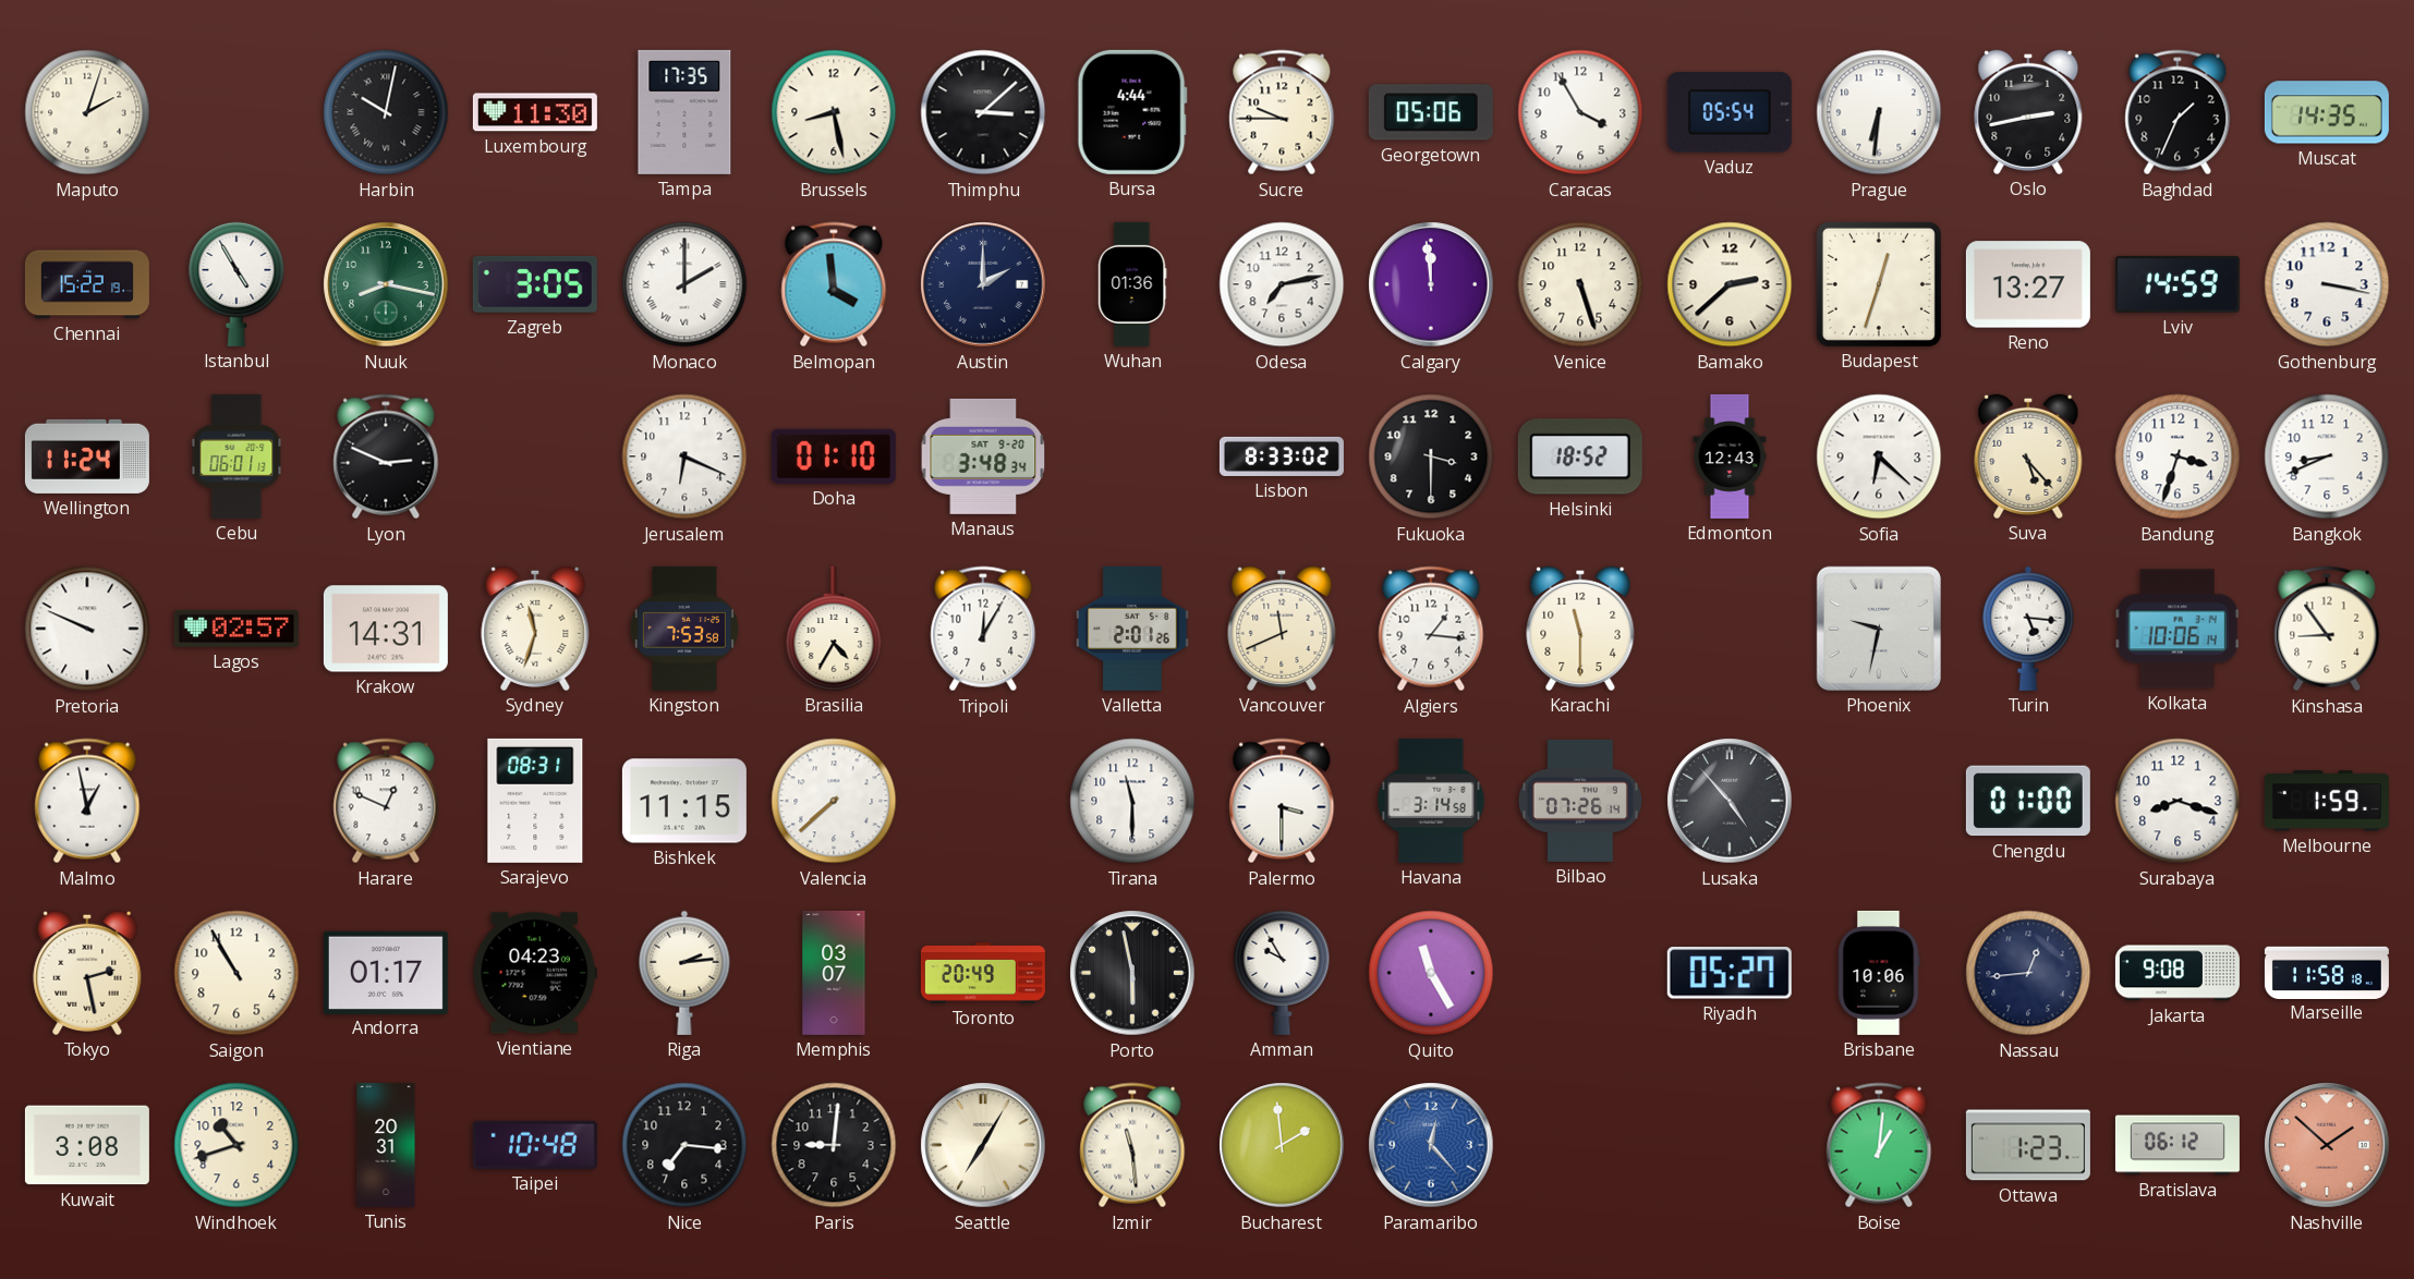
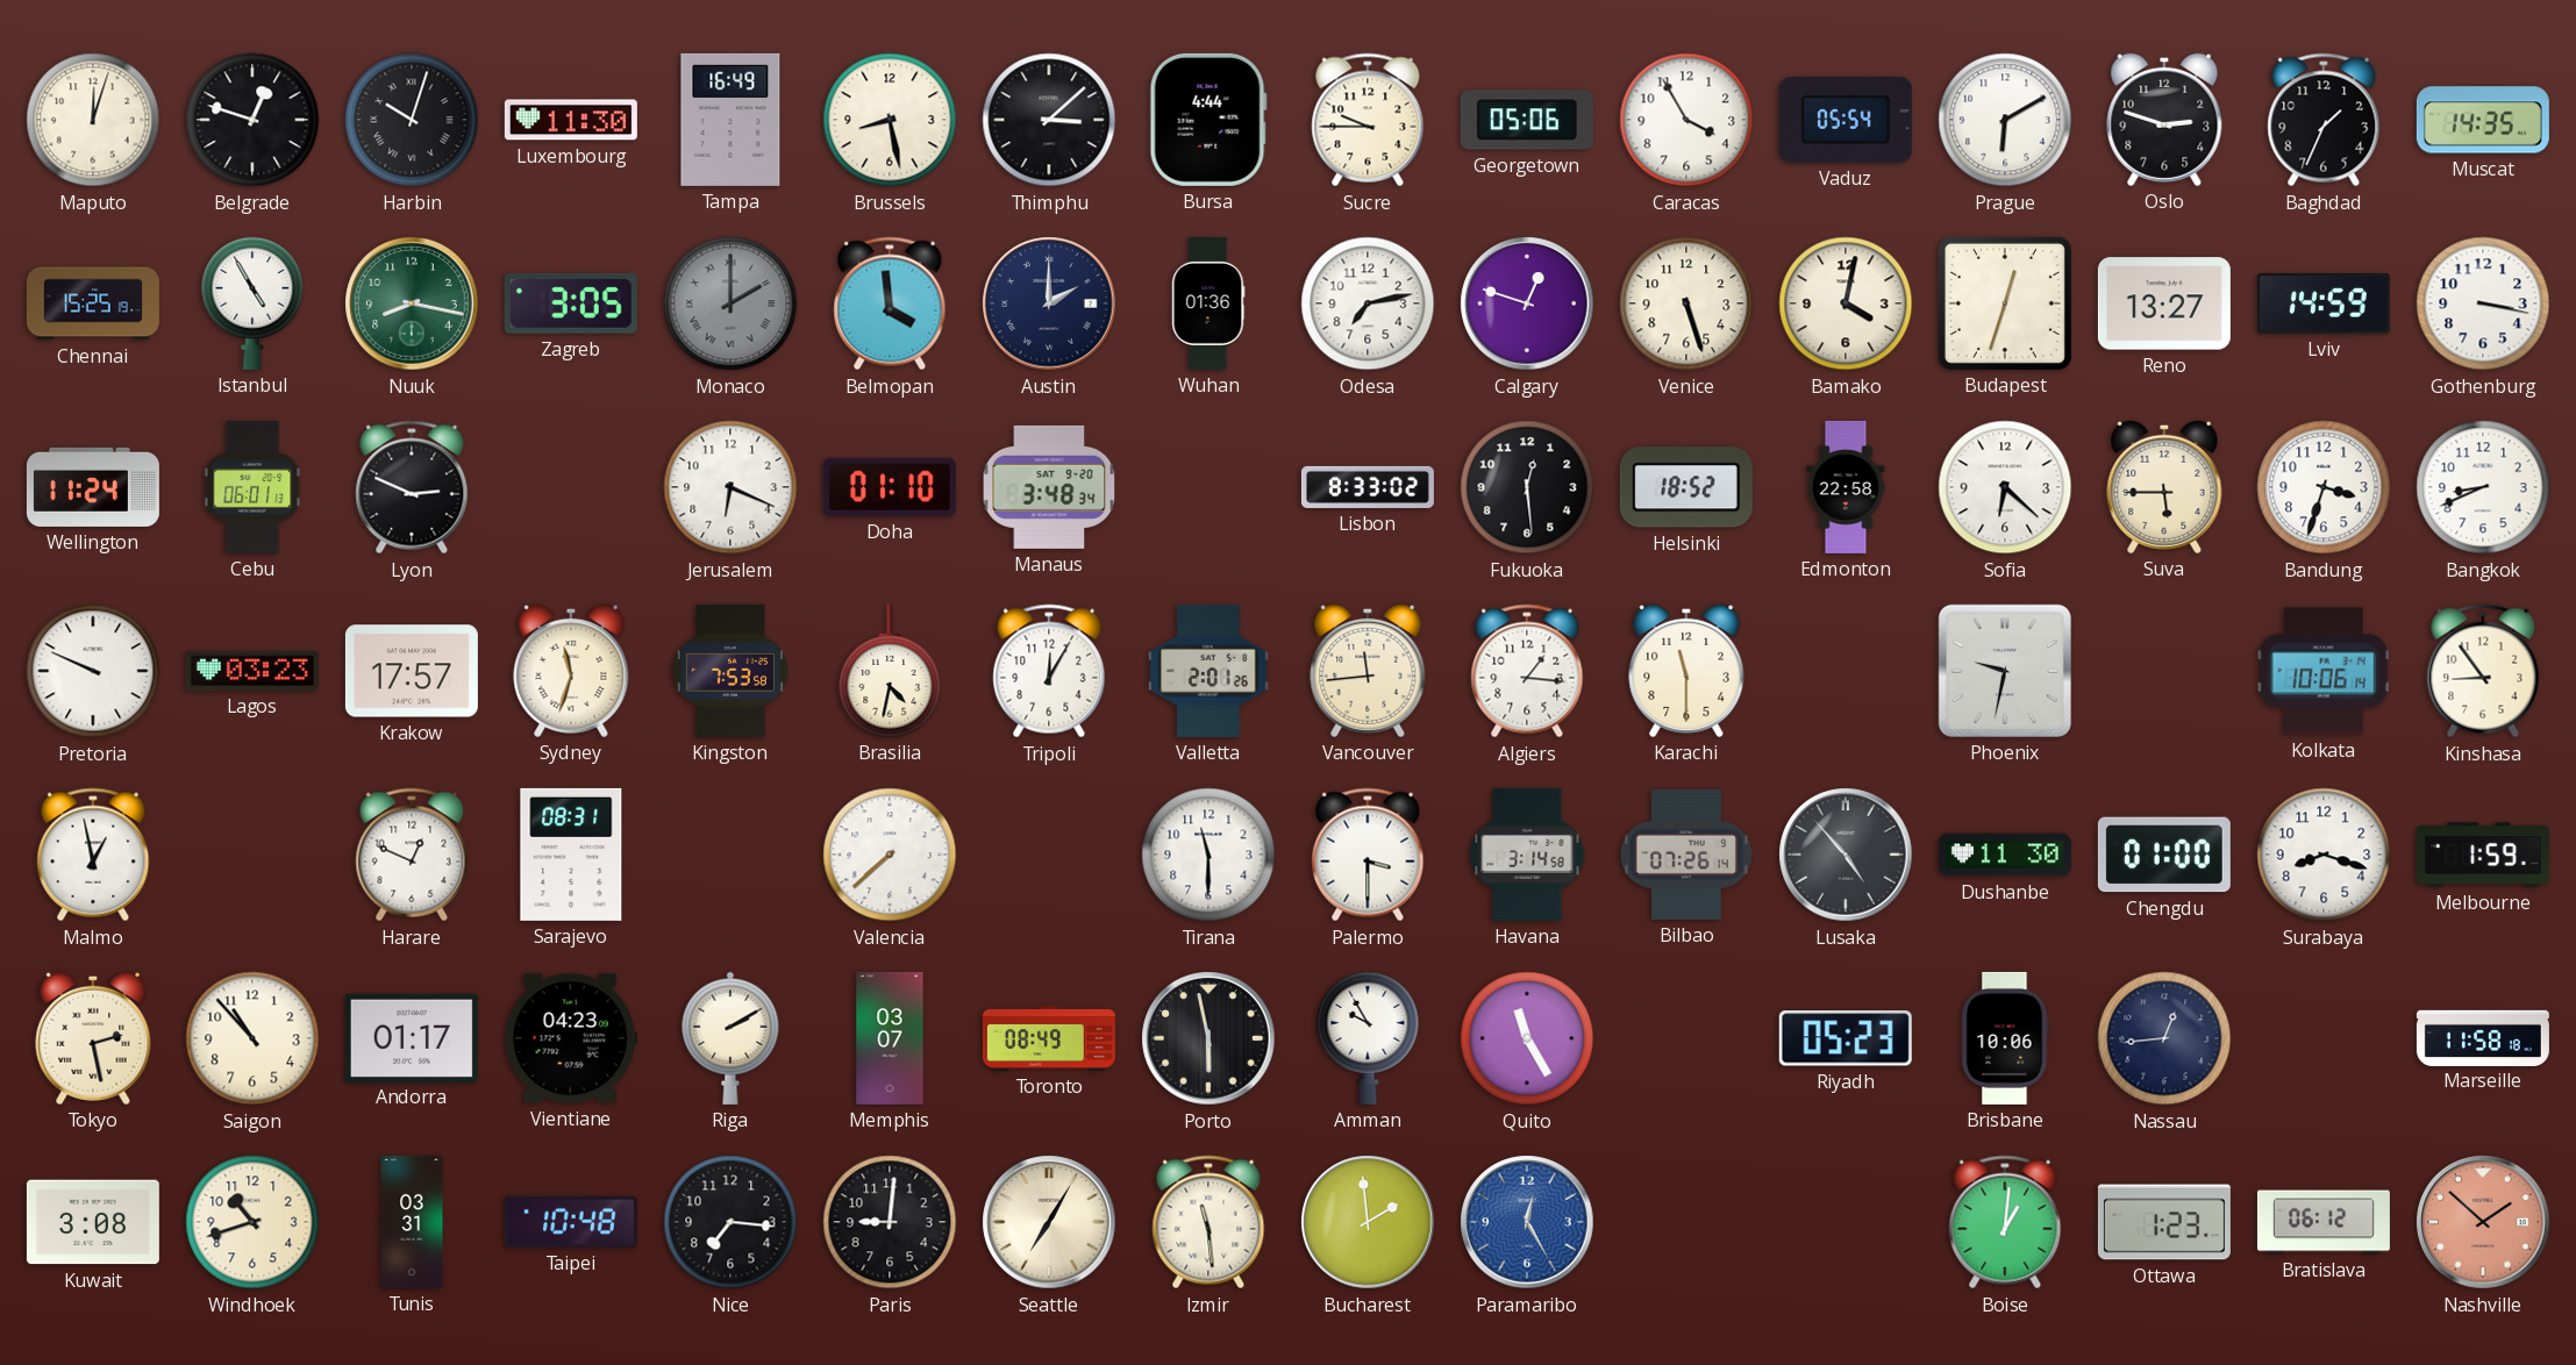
Maputo: 2:03 -> 12:03
Belgrade: none -> 12:48
Harbin: 10:02 -> 10:03
Tampa: 17:35 -> 16:49
Prague: 6:31 -> 6:10
Oslo: 2:43 -> 2:48
Chennai: 15:22 -> 15:25
Monaco dial: white -> grey
Calgary: 11:59 -> 12:48
Bamako: 2:38 -> 4:02
Fukuoka: 3:30 -> 12:29
Edmonton: 12:43 -> 22:58
Suva: 5:23 -> 5:45
Lagos: 02:57 -> 03:23
Krakow: 14:31 -> 17:57
Brasilia: 4:35 -> 4:32
Vancouver: 11:41 -> 11:44
Turin: 5:16 -> none
Bishkek: 11:15 -> none
Dushanbe: none -> 11:30
Saigon: 10:55 -> 10:53
Riga: 2:14 -> 2:10
Toronto: 20:49 -> 08:49
Riyadh: 05:27 -> 05:23
Jakarta: 9:08 -> none
Tunis: 20:31 -> 03:31
Paramaribo: 12:23 -> 12:25
